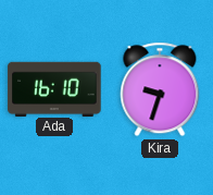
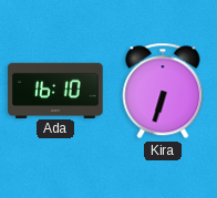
Kira: 9:33 -> 6:33
